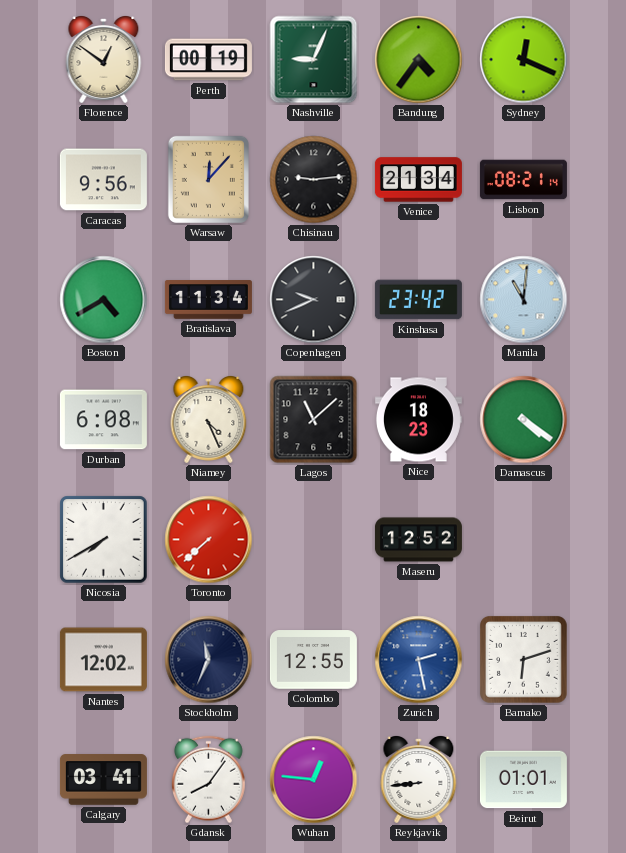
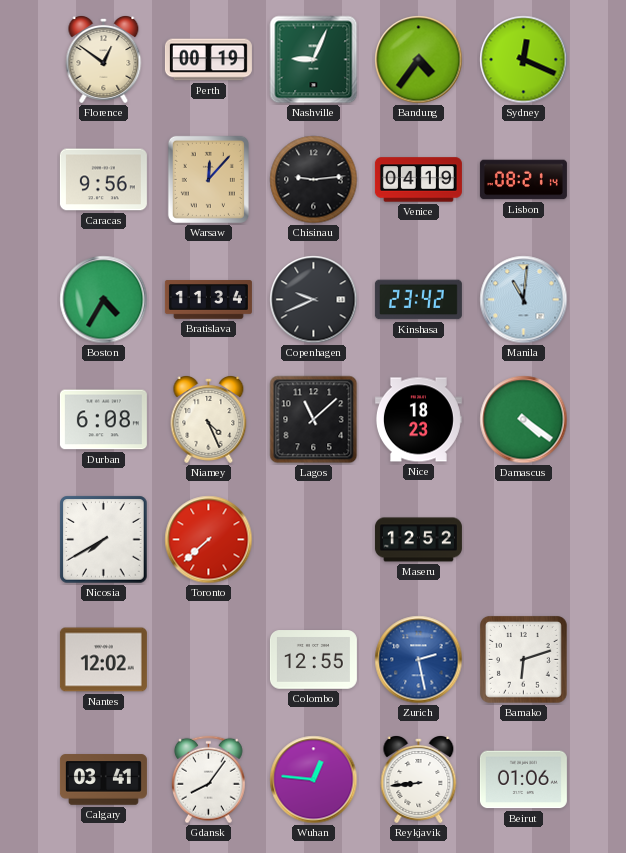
Venice: 21:34 -> 04:19
Boston: 4:40 -> 4:35
Stockholm: 11:34 -> none
Beirut: 01:01 -> 01:06
